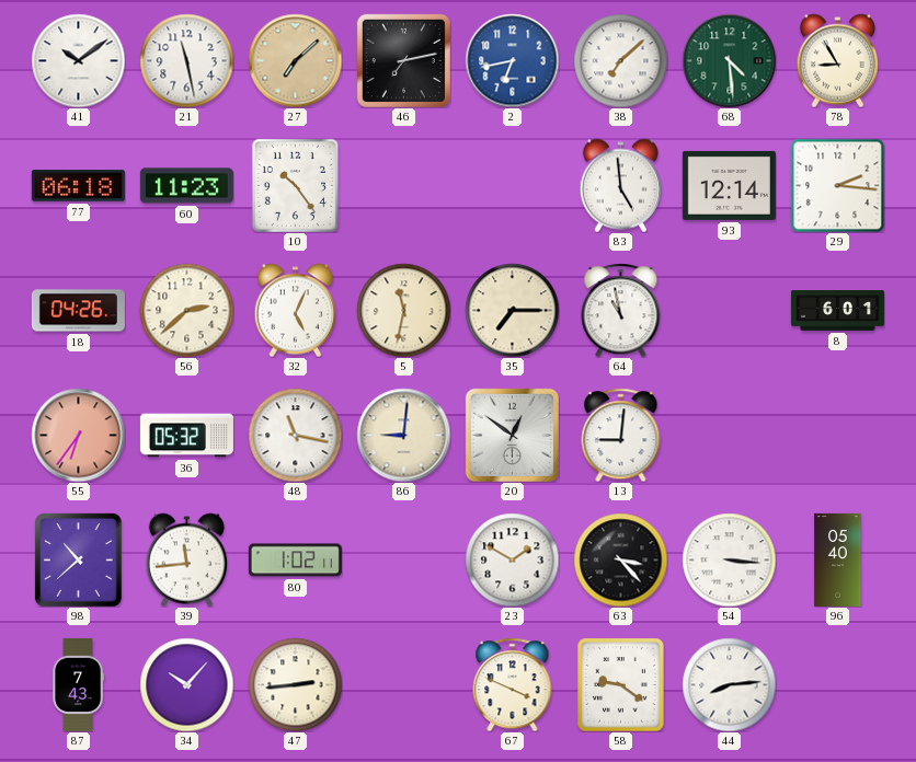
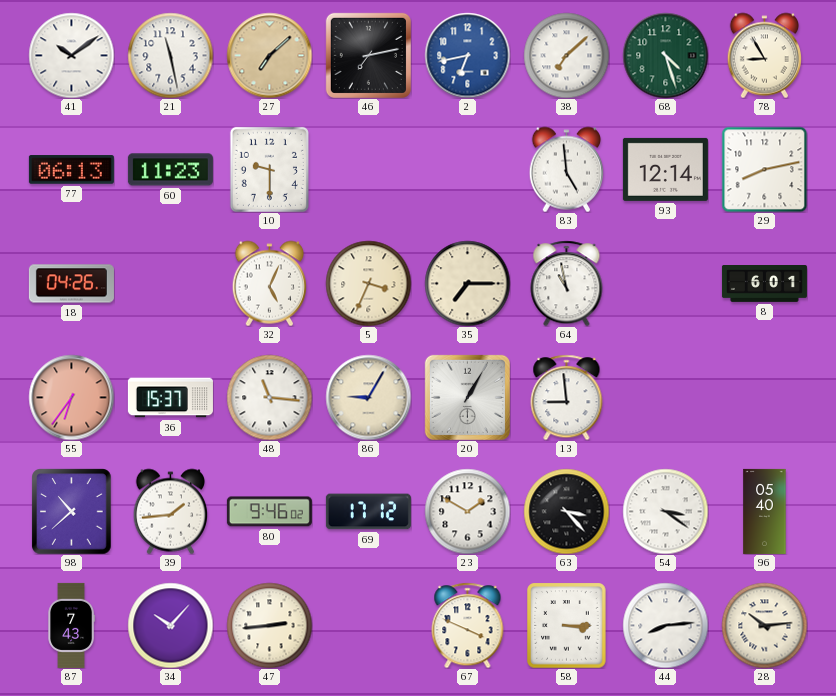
68: 4:29 -> 4:27
77: 06:18 -> 06:13
10: 10:24 -> 9:30
29: 2:16 -> 8:13
56: 2:38 -> none
5: 11:32 -> 3:34
36: 05:32 -> 15:37
48: 11:17 -> 11:16
86: 9:01 -> 9:05
20: 12:51 -> 1:05
13: 9:01 -> 8:59
39: 11:44 -> 1:44
80: 1:02 -> 9:46
69: none -> 17:12
54: 3:16 -> 3:21
58: 9:21 -> 3:15
28: none -> 10:14
